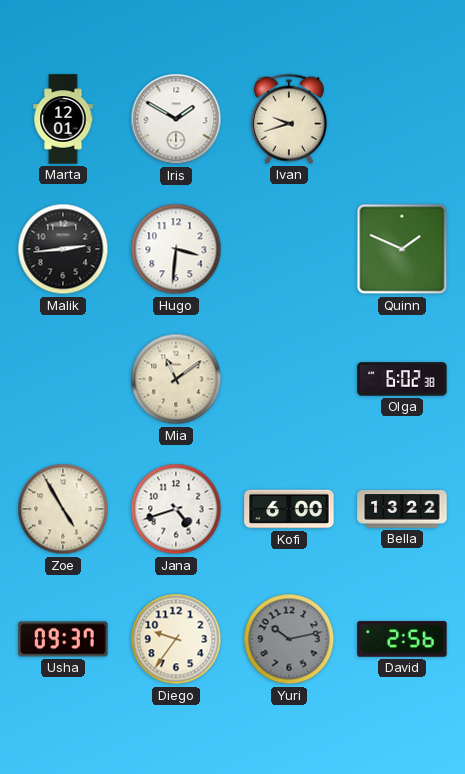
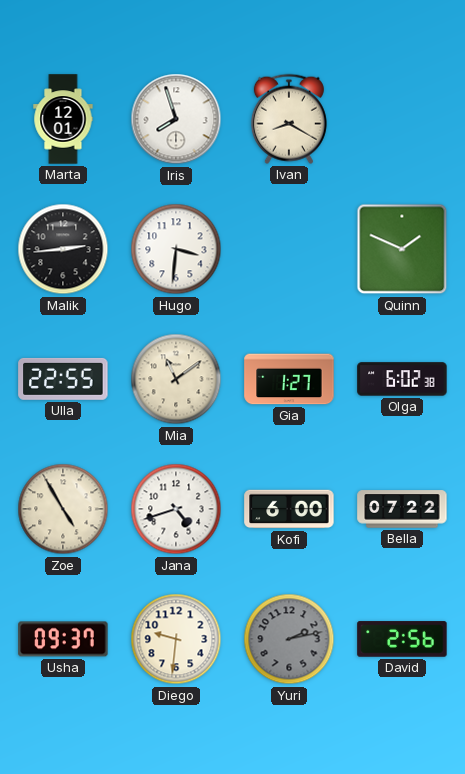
Iris: 1:50 -> 7:57
Ivan: 9:42 -> 8:20
Ulla: none -> 22:55
Gia: none -> 1:27
Bella: 13:22 -> 07:22
Diego: 9:36 -> 9:31
Yuri: 10:13 -> 2:13
